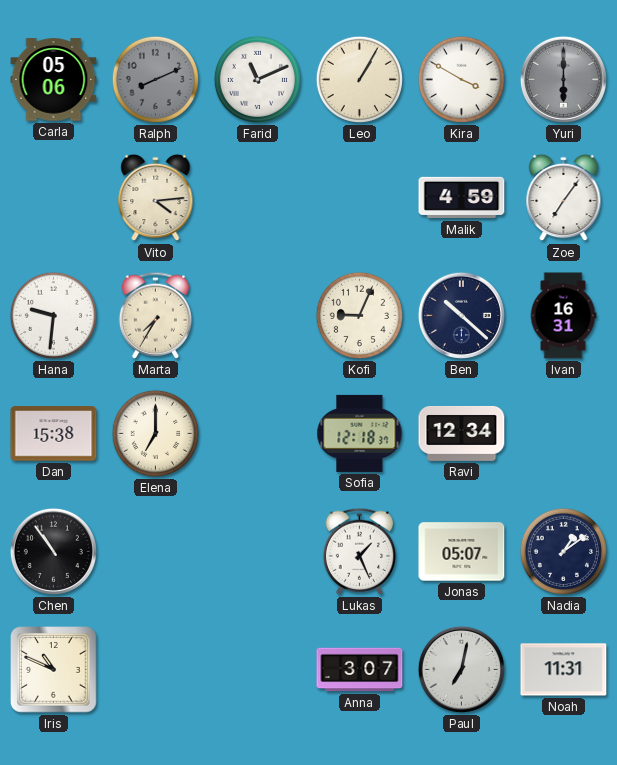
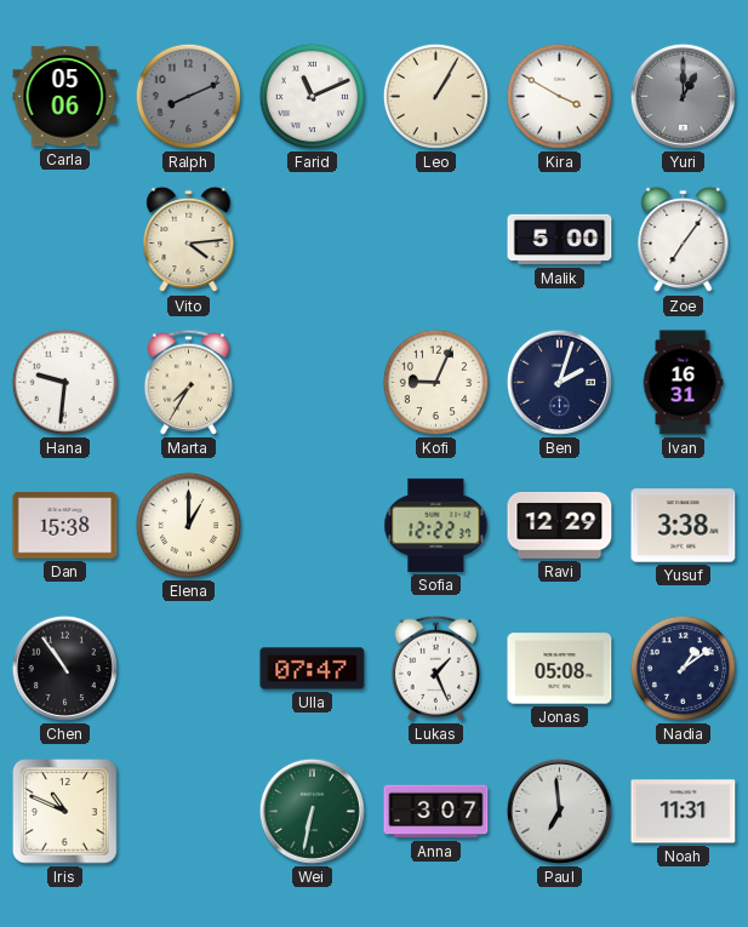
Yuri: 6:00 -> 1:00
Malik: 4:59 -> 5:00
Ben: 10:22 -> 2:03
Elena: 7:00 -> 1:00
Sofia: 12:18 -> 12:22
Ravi: 12:34 -> 12:29
Yusuf: none -> 3:38
Ulla: none -> 07:47
Jonas: 05:07 -> 05:08
Wei: none -> 6:32
Paul: 7:02 -> 6:59
